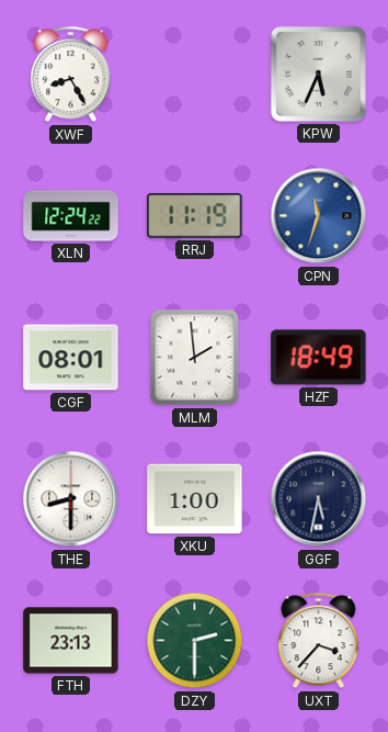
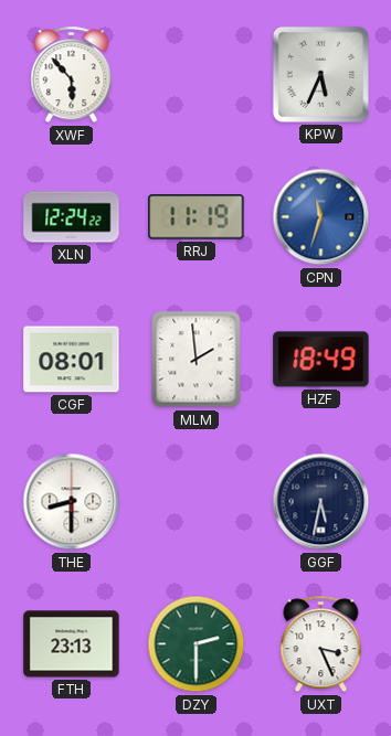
XWF: 8:25 -> 5:53
XKU: 1:00 -> none
UXT: 3:37 -> 3:26
